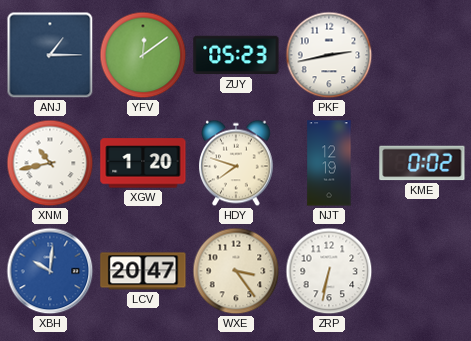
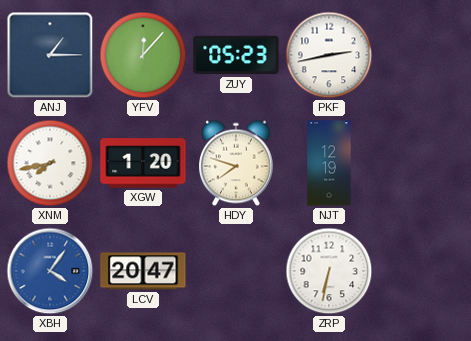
YFV: 12:09 -> 12:07
XNM: 10:43 -> 7:43
KME: 0:02 -> none
XBH: 10:01 -> 4:06
WXE: 3:24 -> none
